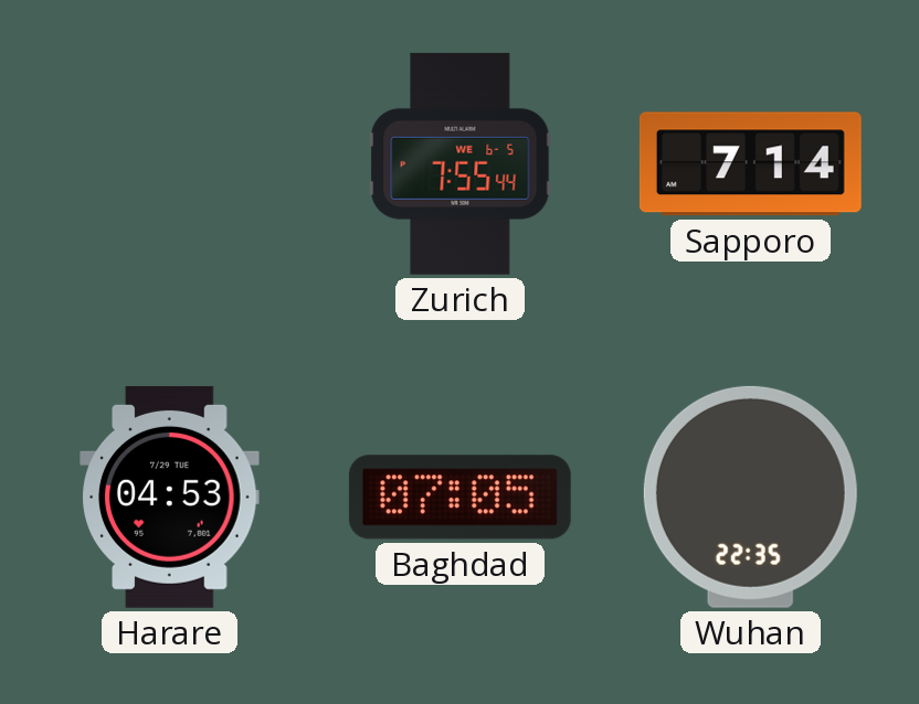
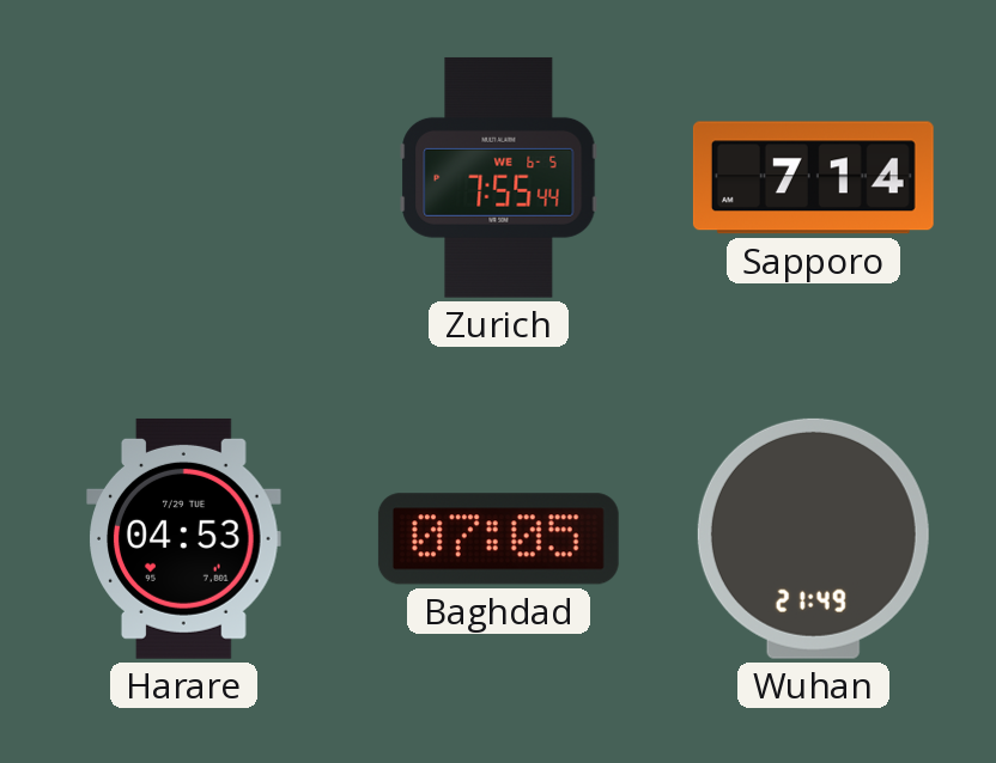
Wuhan: 22:35 -> 21:49
